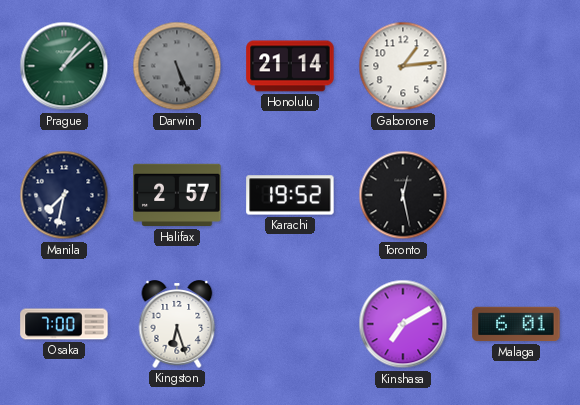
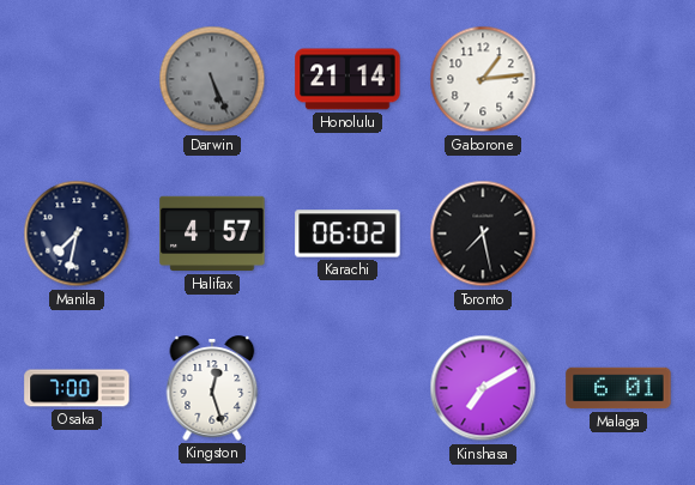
Prague: 1:08 -> none
Halifax: 2:57 -> 4:57
Karachi: 19:52 -> 06:02
Toronto: 12:28 -> 7:28
Kingston: 6:27 -> 12:27
